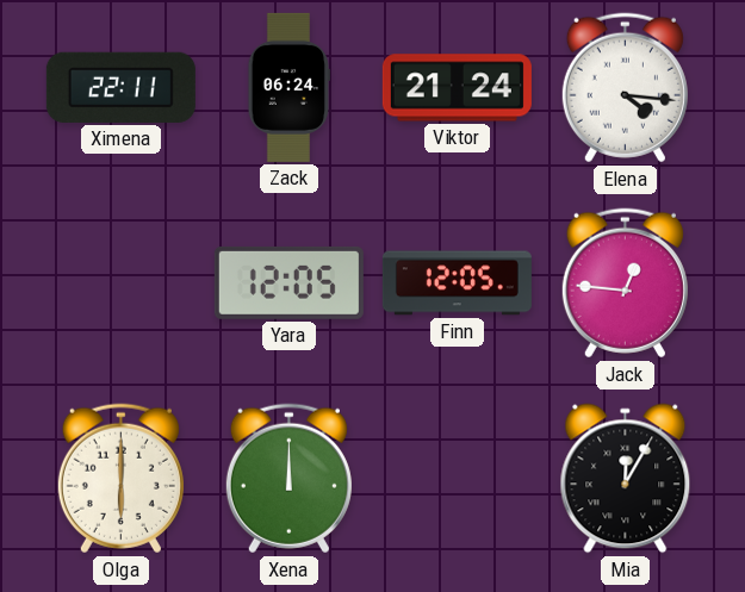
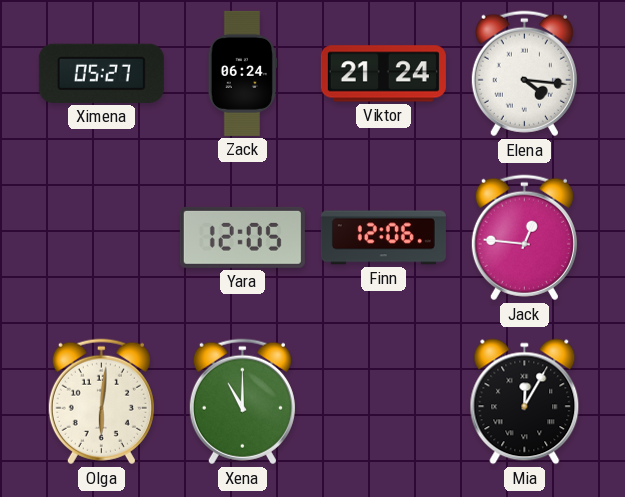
Ximena: 22:11 -> 05:27
Finn: 12:05 -> 12:06
Olga: 6:00 -> 6:01
Xena: 12:00 -> 11:00
